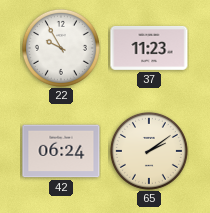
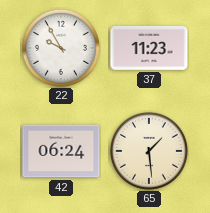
65: 2:09 -> 1:29
